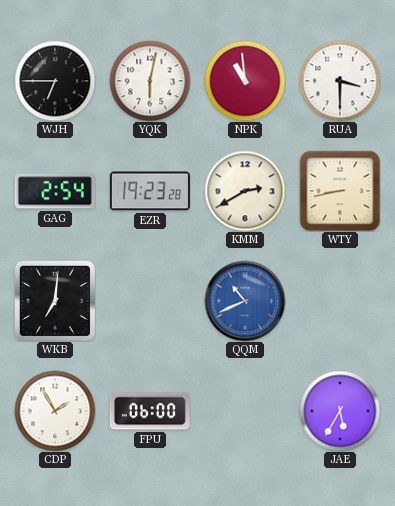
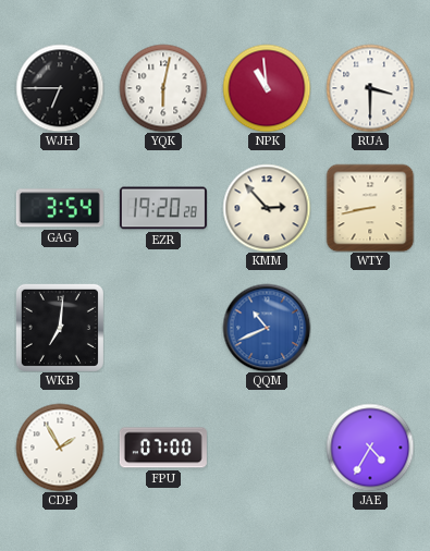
GAG: 2:54 -> 3:54
EZR: 19:23 -> 19:20
KMM: 2:40 -> 2:53
FPU: 06:00 -> 07:00
JAE: 5:35 -> 4:35
